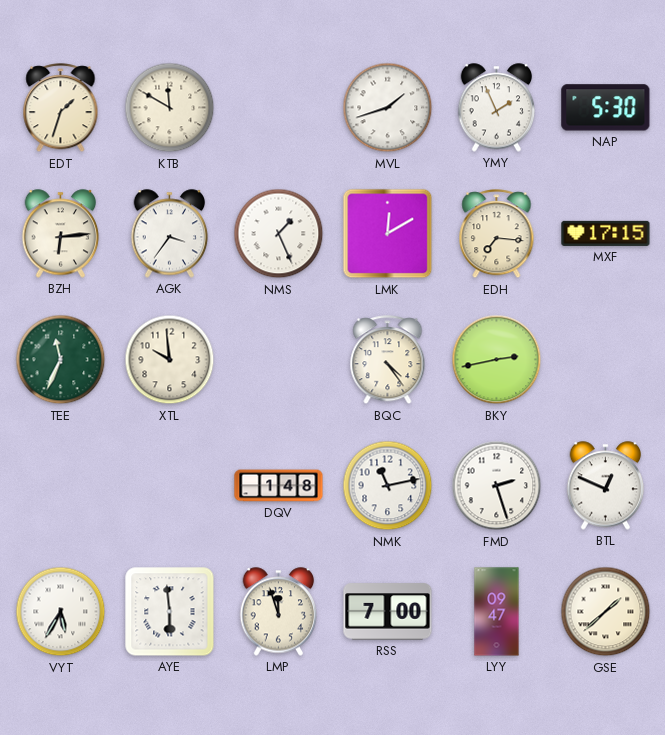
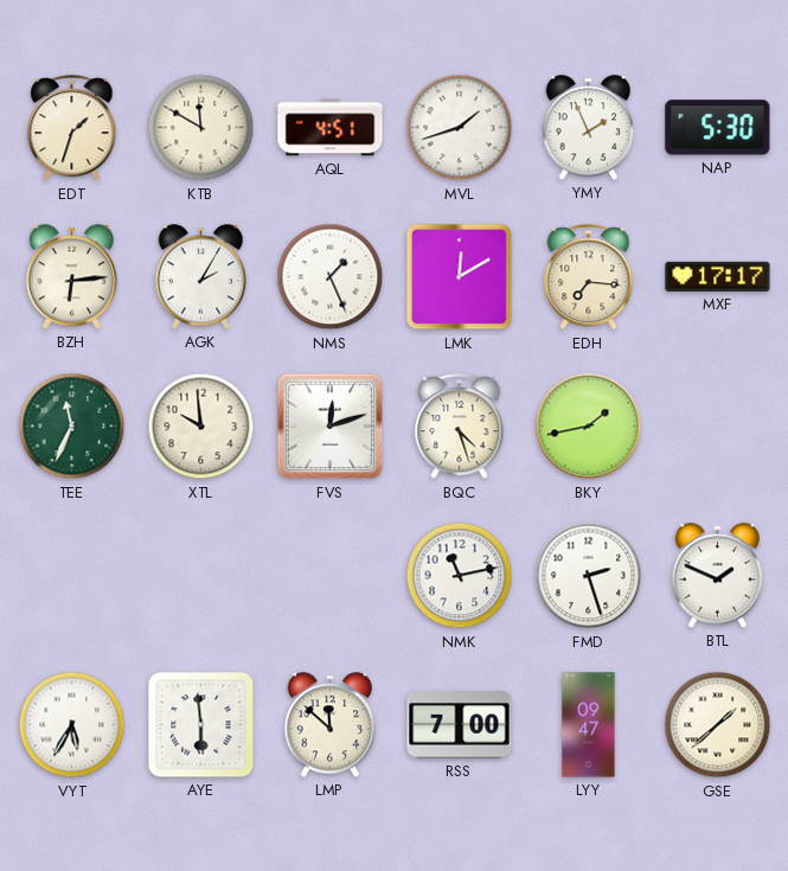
AQL: none -> 4:51
AGK: 3:36 -> 2:05
MXF: 17:15 -> 17:17
FVS: none -> 12:12
BQC: 4:24 -> 4:27
BKY: 2:43 -> 1:43
DQV: 1:48 -> none
BTL: 12:49 -> 1:49
LMP: 11:57 -> 11:52
